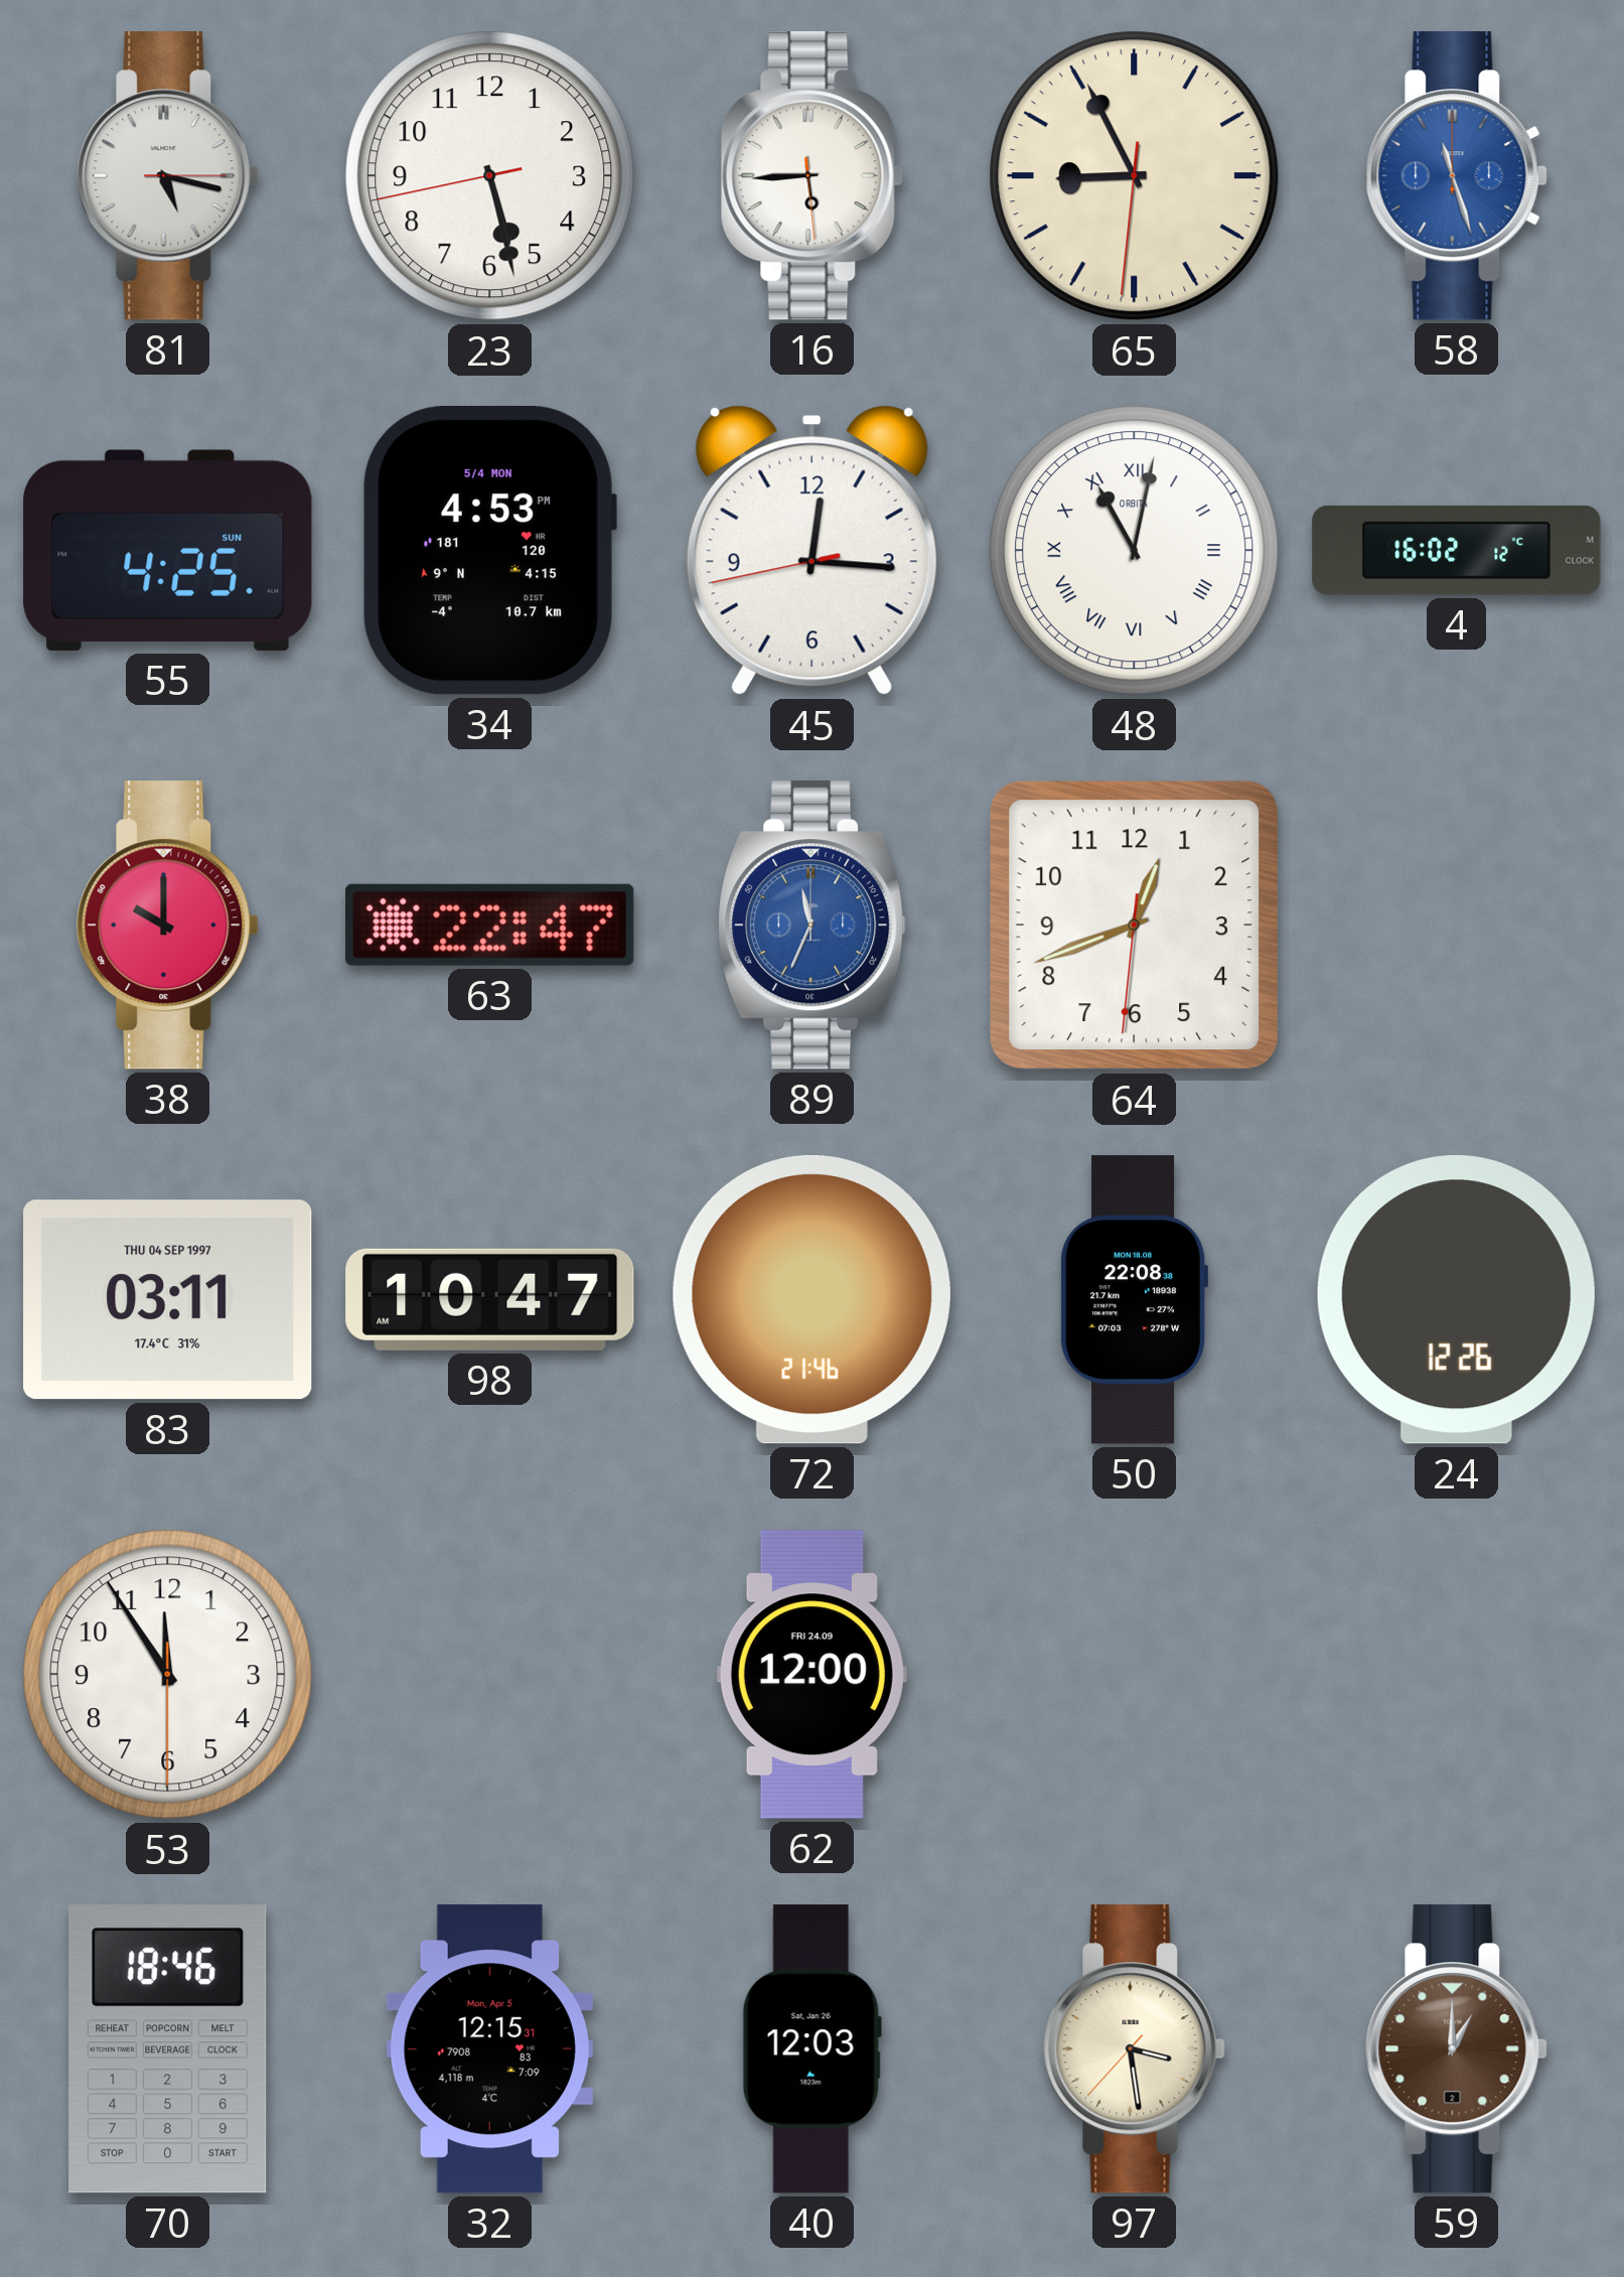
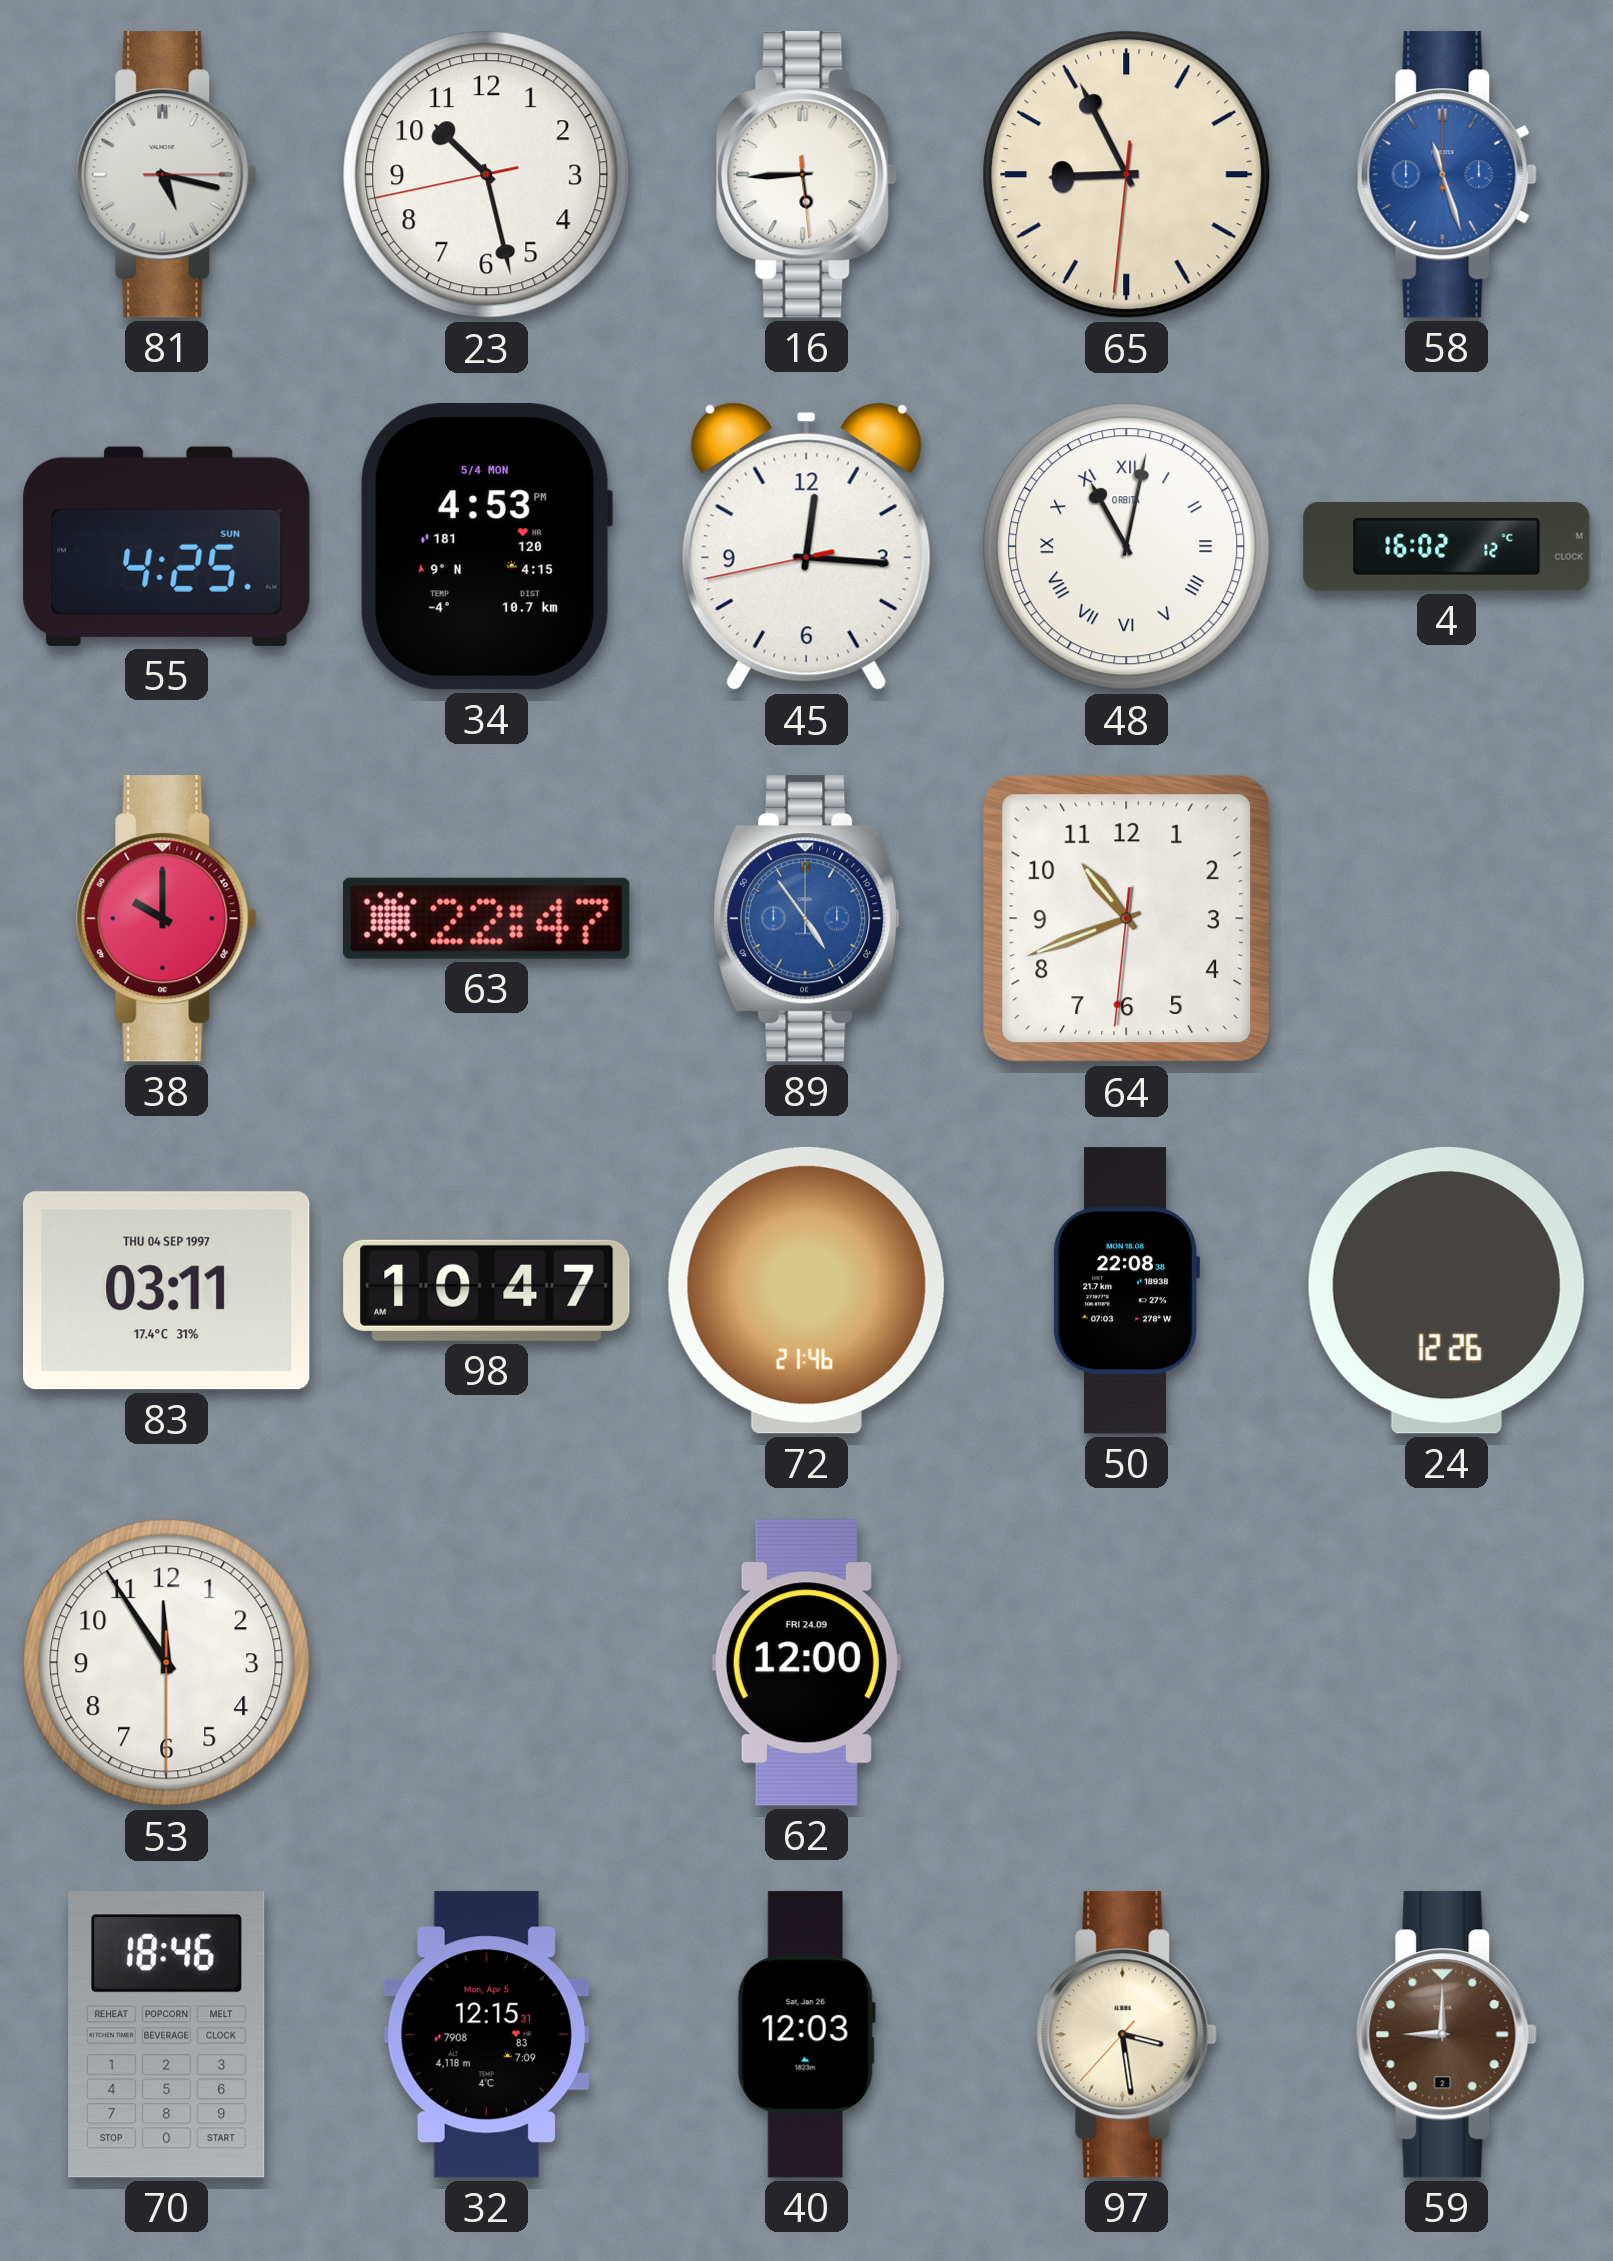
23: 5:27 -> 10:27
89: 11:34 -> 4:54
64: 12:41 -> 10:41
59: 1:00 -> 9:00
